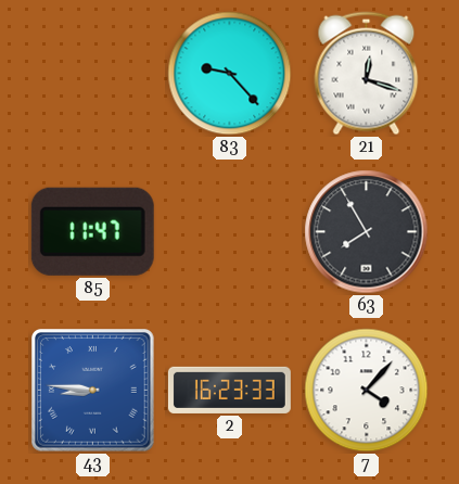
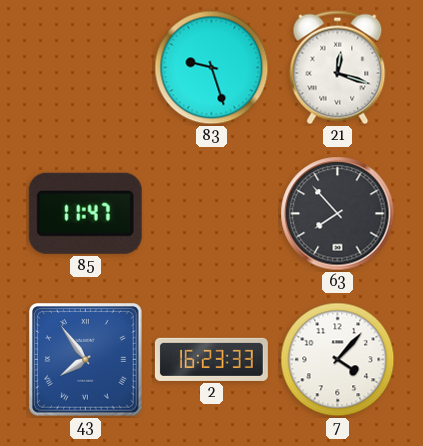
83: 9:23 -> 9:27
63: 7:55 -> 7:53
43: 8:46 -> 7:54
